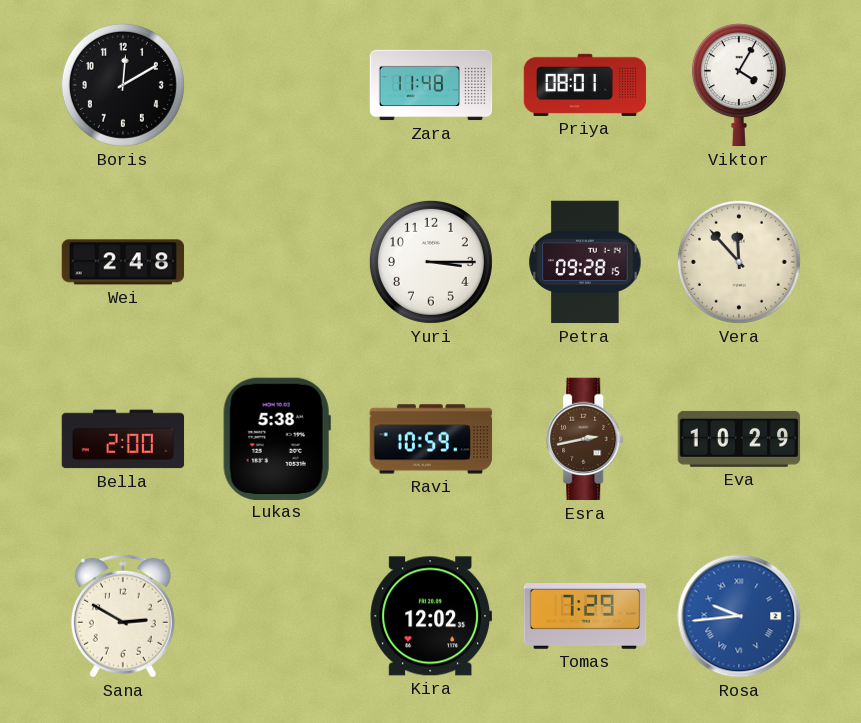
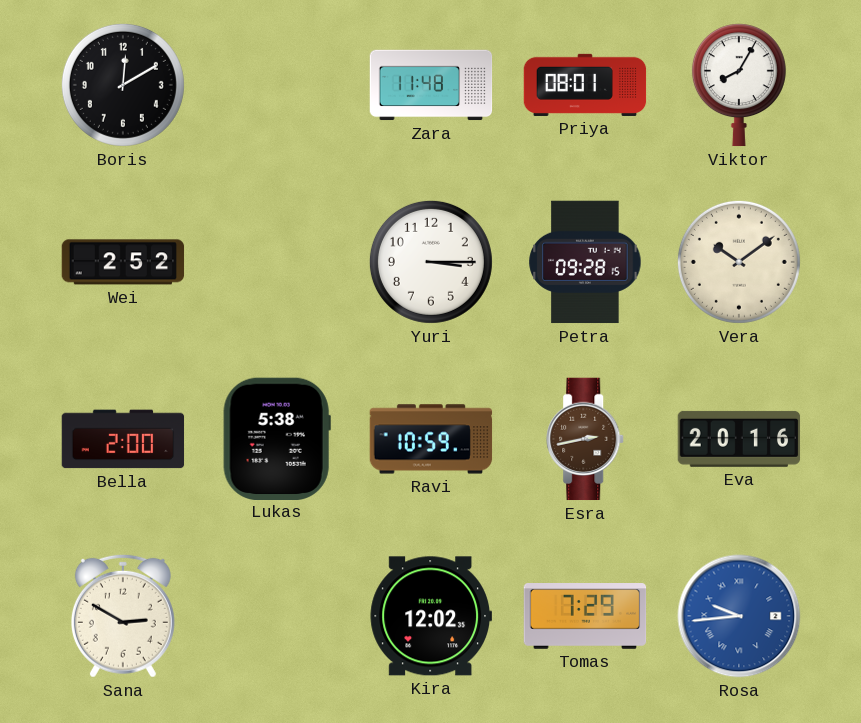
Viktor: 4:05 -> 8:05
Wei: 2:48 -> 2:52
Vera: 11:53 -> 10:09
Eva: 10:29 -> 20:16
